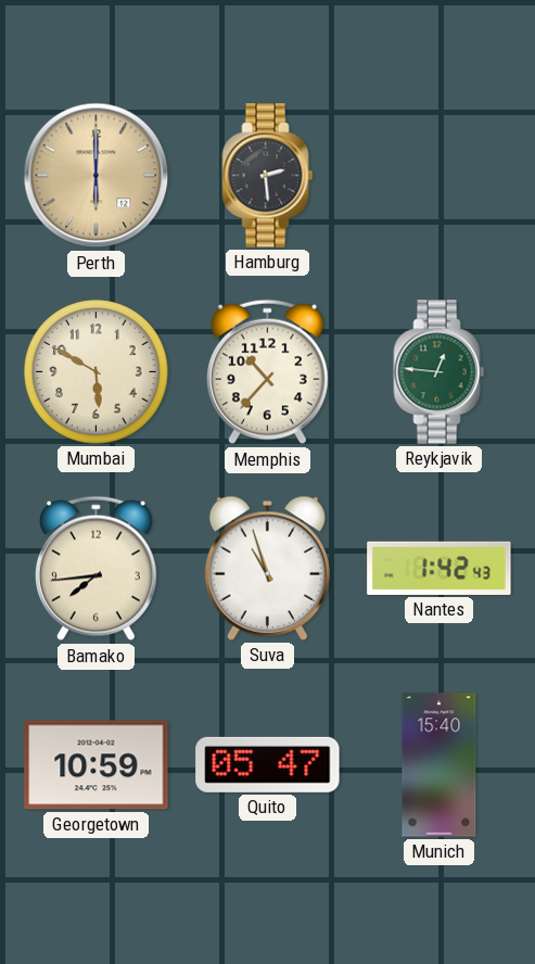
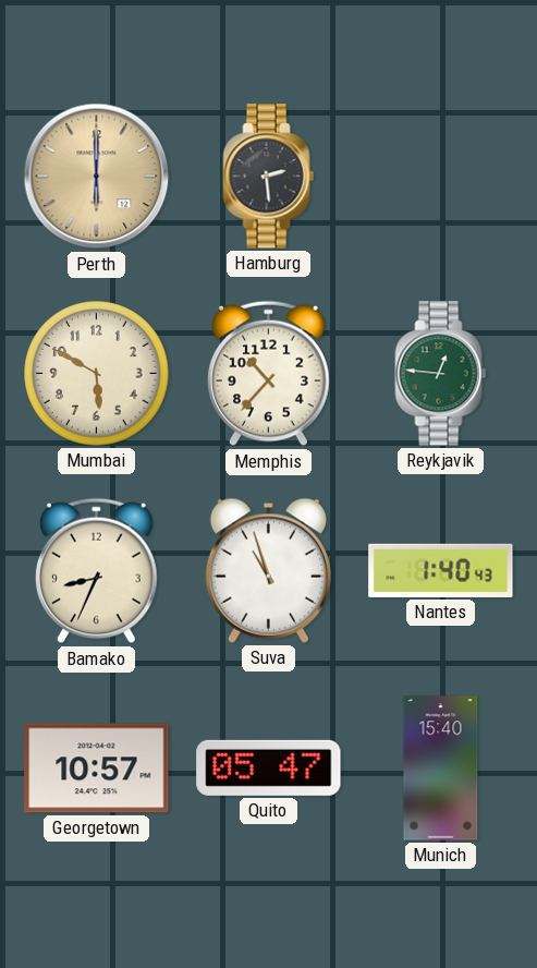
Bamako: 7:44 -> 8:34
Nantes: 1:42 -> 1:40
Georgetown: 10:59 -> 10:57
